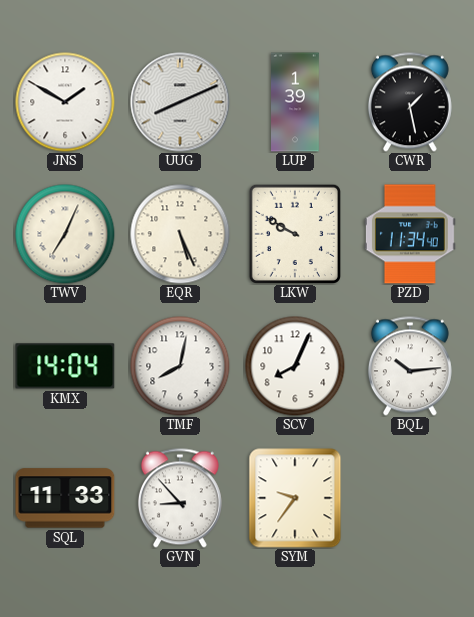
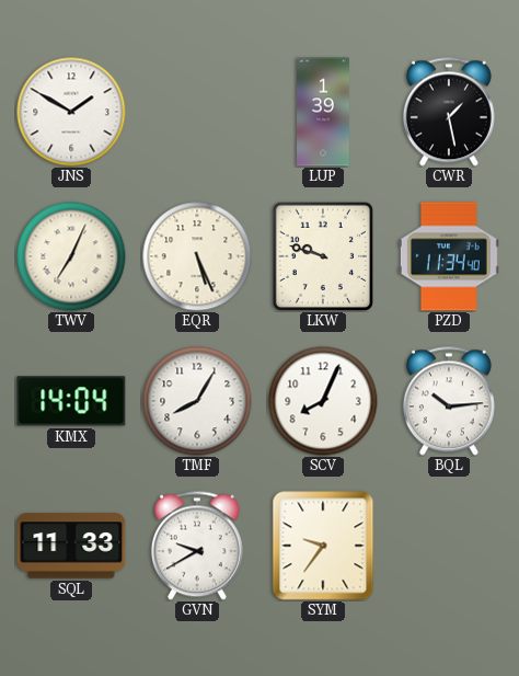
UUG: 8:11 -> none
LKW: 9:50 -> 9:48
TMF: 8:02 -> 8:05
GVN: 8:53 -> 9:40
